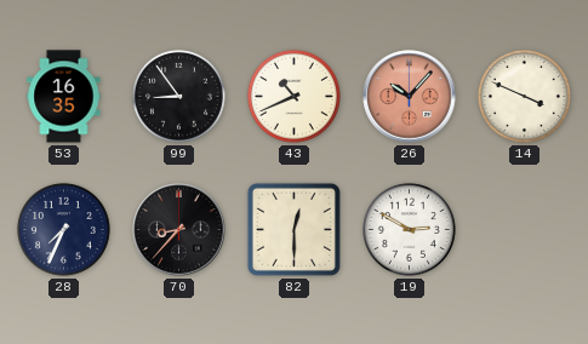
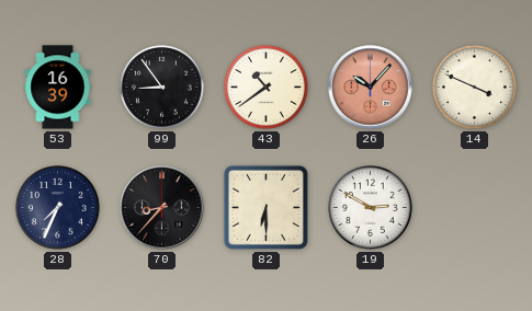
53: 16:35 -> 16:39
43: 10:41 -> 10:39
82: 12:30 -> 6:30
